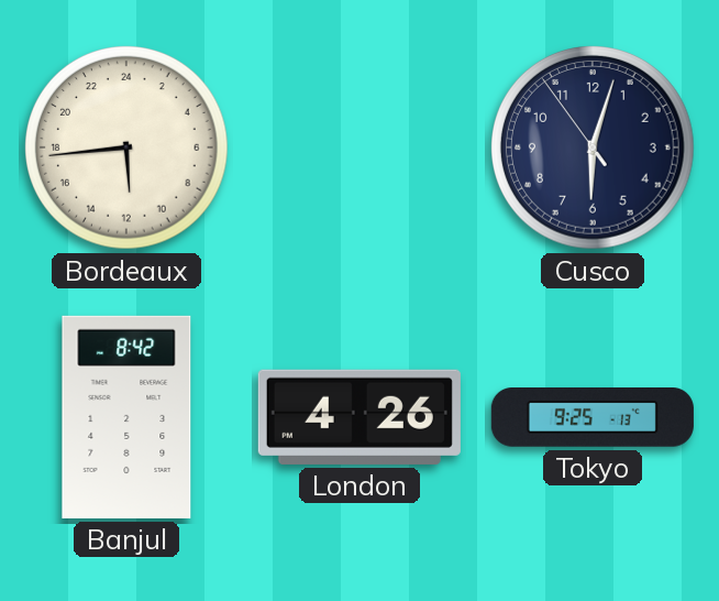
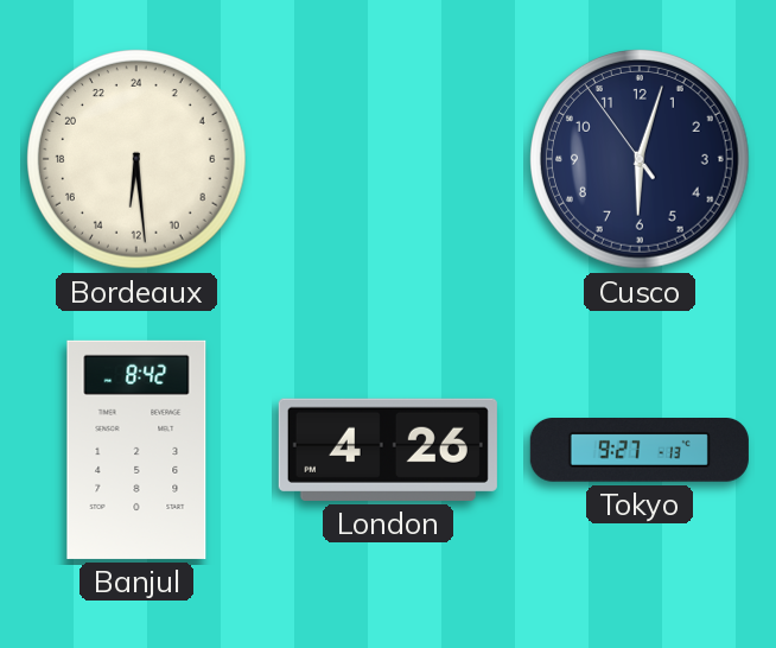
Bordeaux: 11:44 -> 12:29
Tokyo: 9:25 -> 9:27
